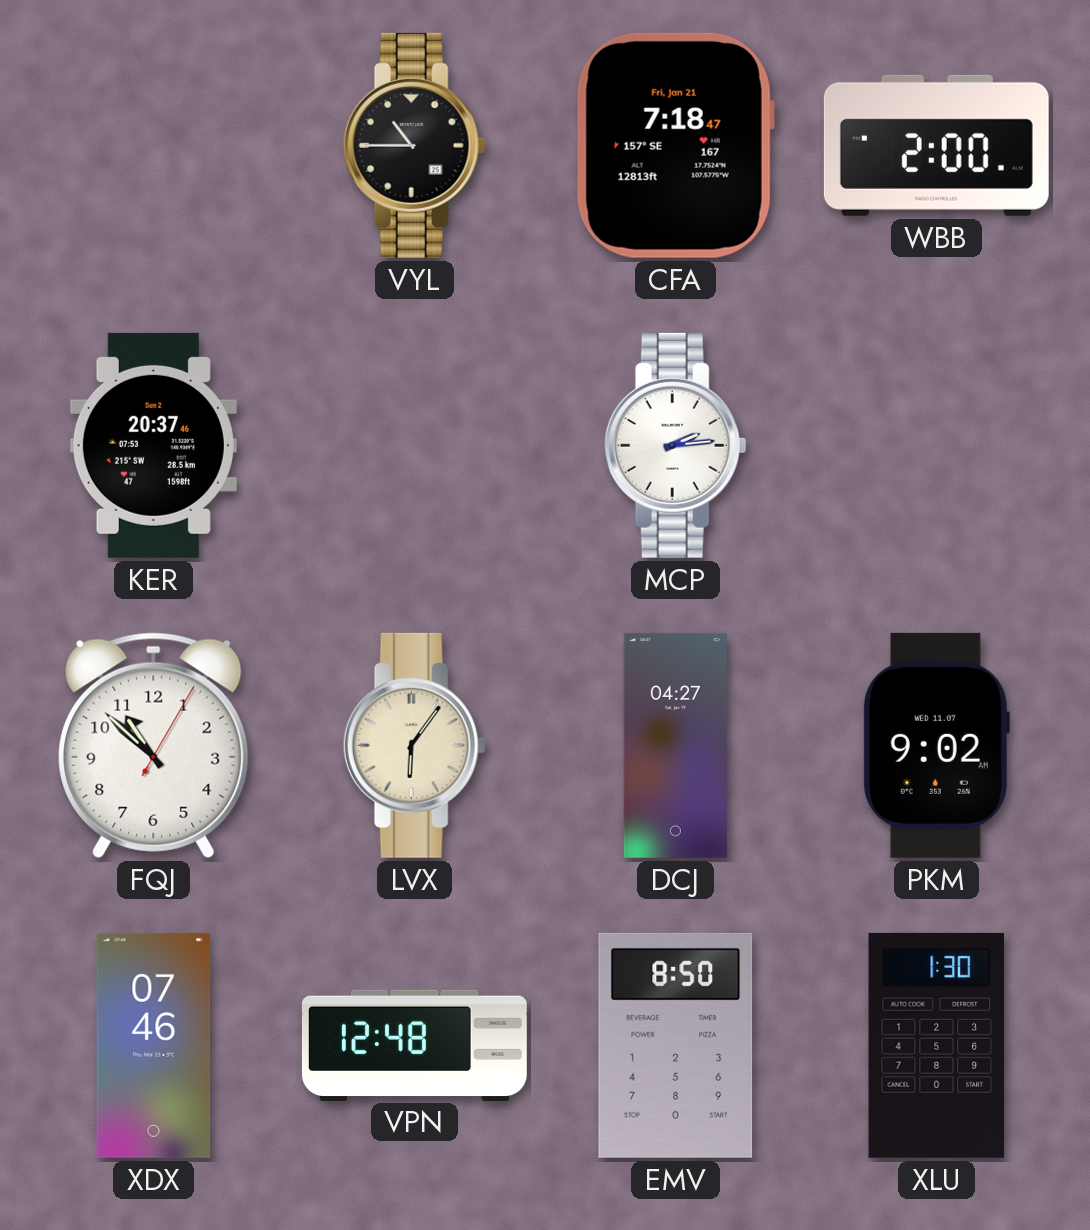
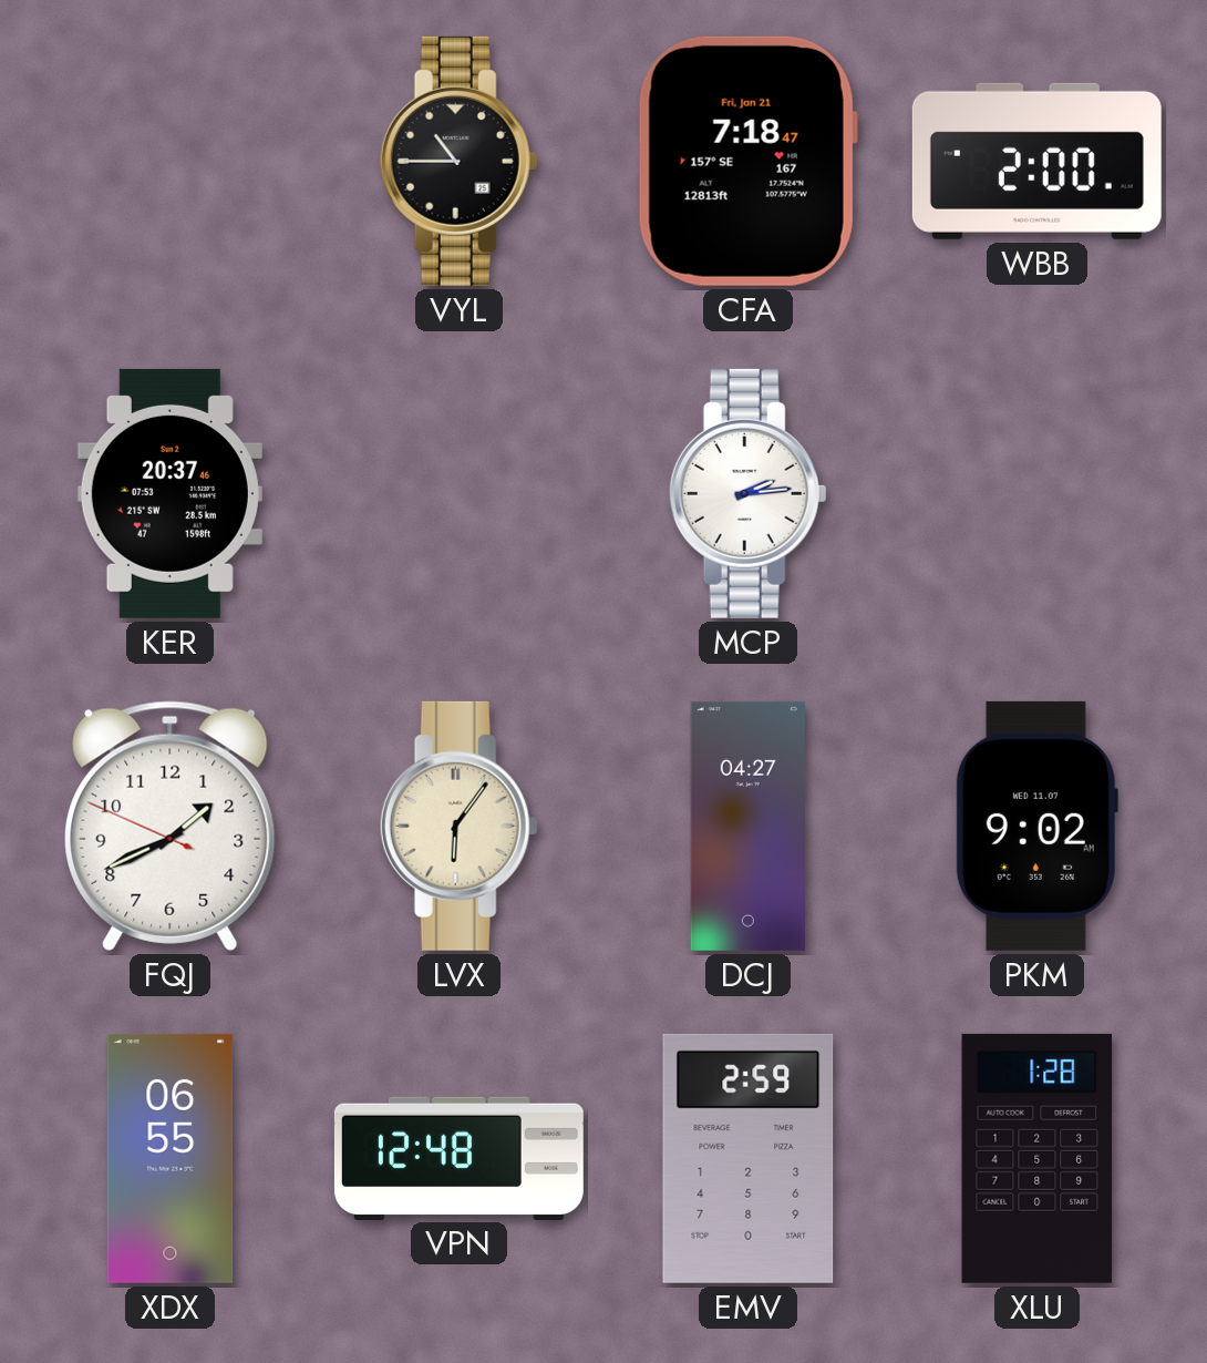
FQJ: 10:52 -> 1:40
XDX: 07:46 -> 06:55
EMV: 8:50 -> 2:59
XLU: 1:30 -> 1:28
